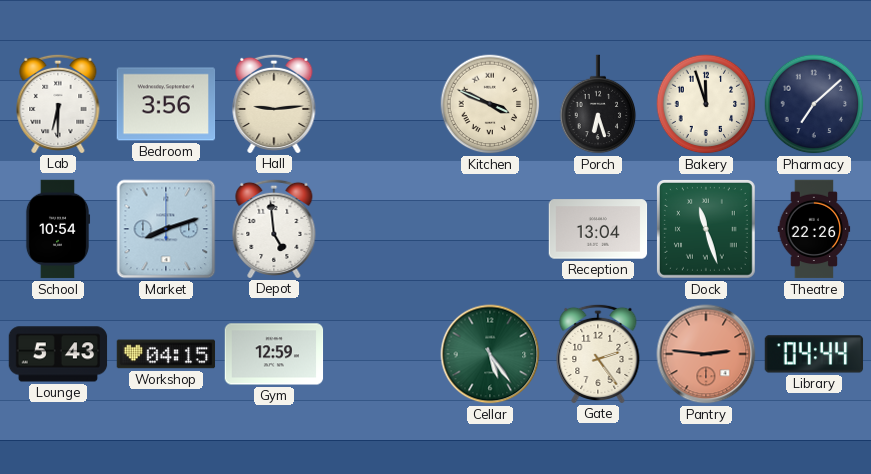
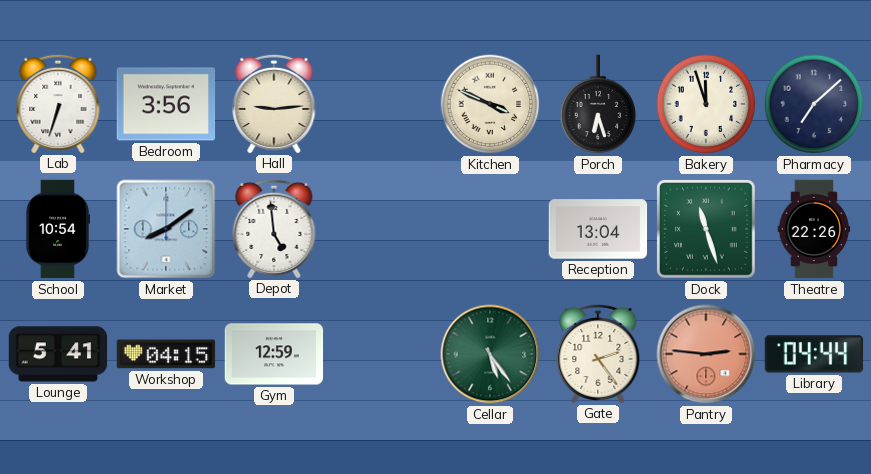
Lab: 6:30 -> 6:33
Market: 8:12 -> 8:09
Lounge: 5:43 -> 5:41
